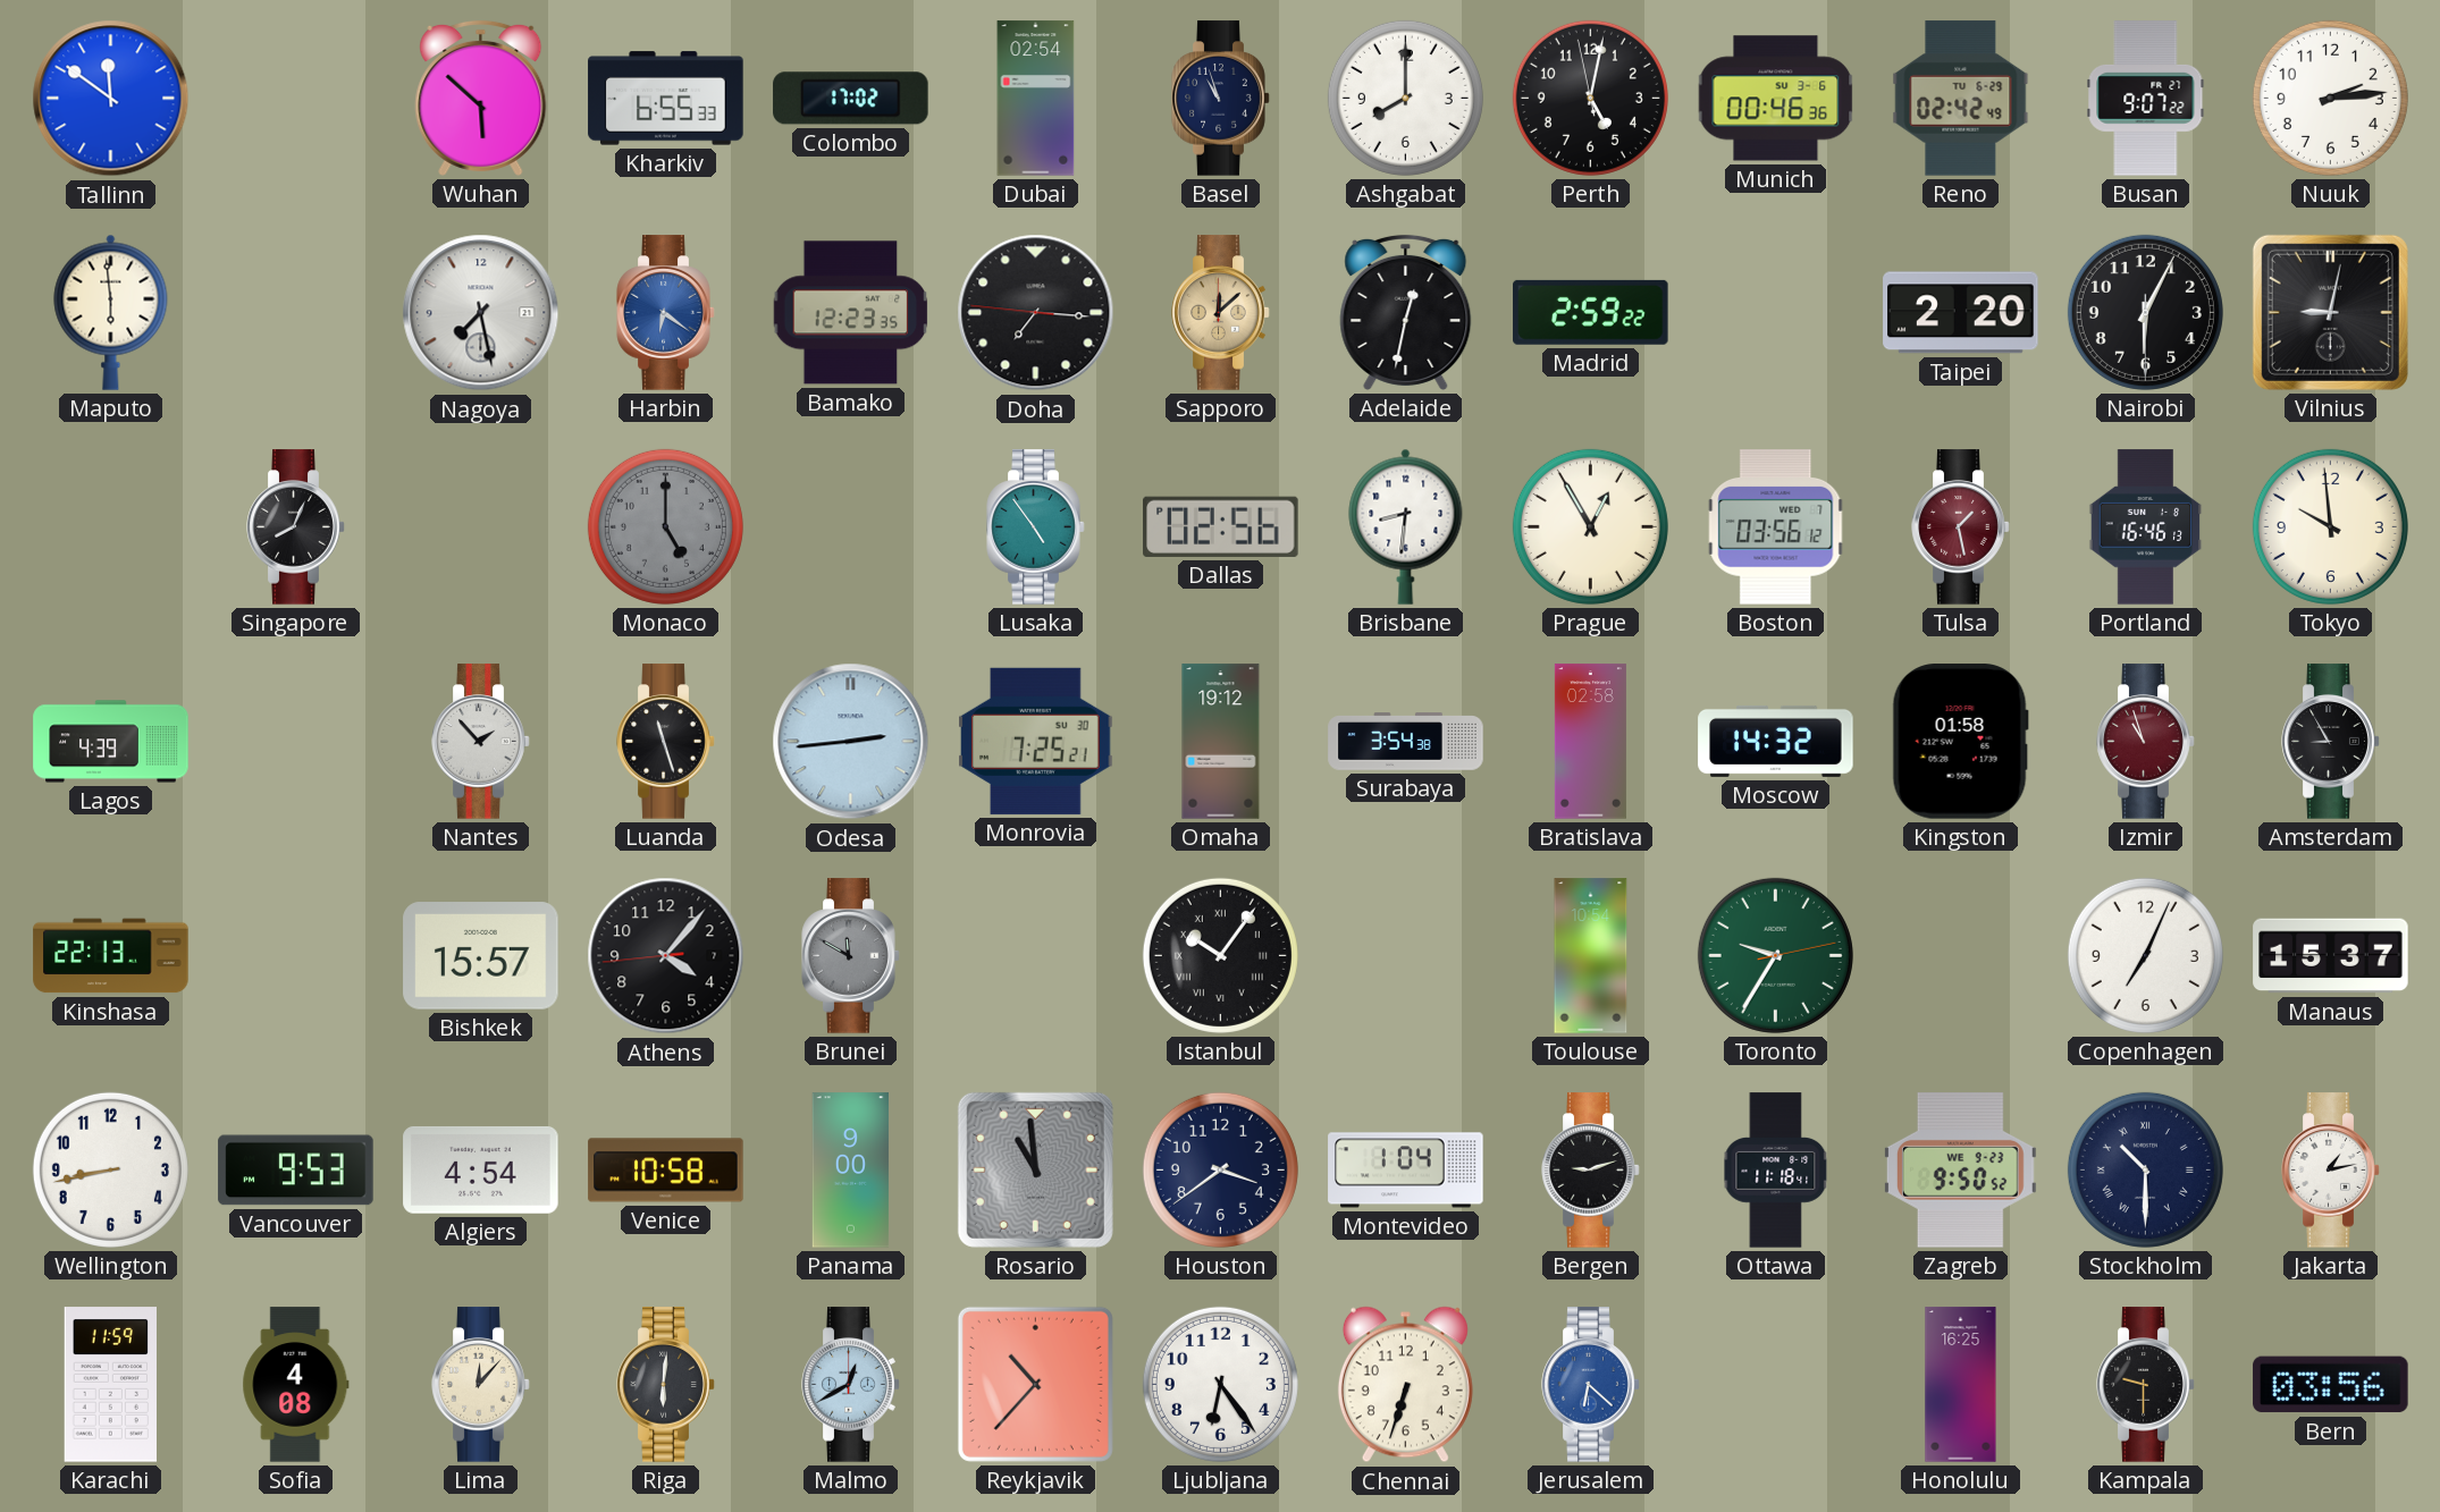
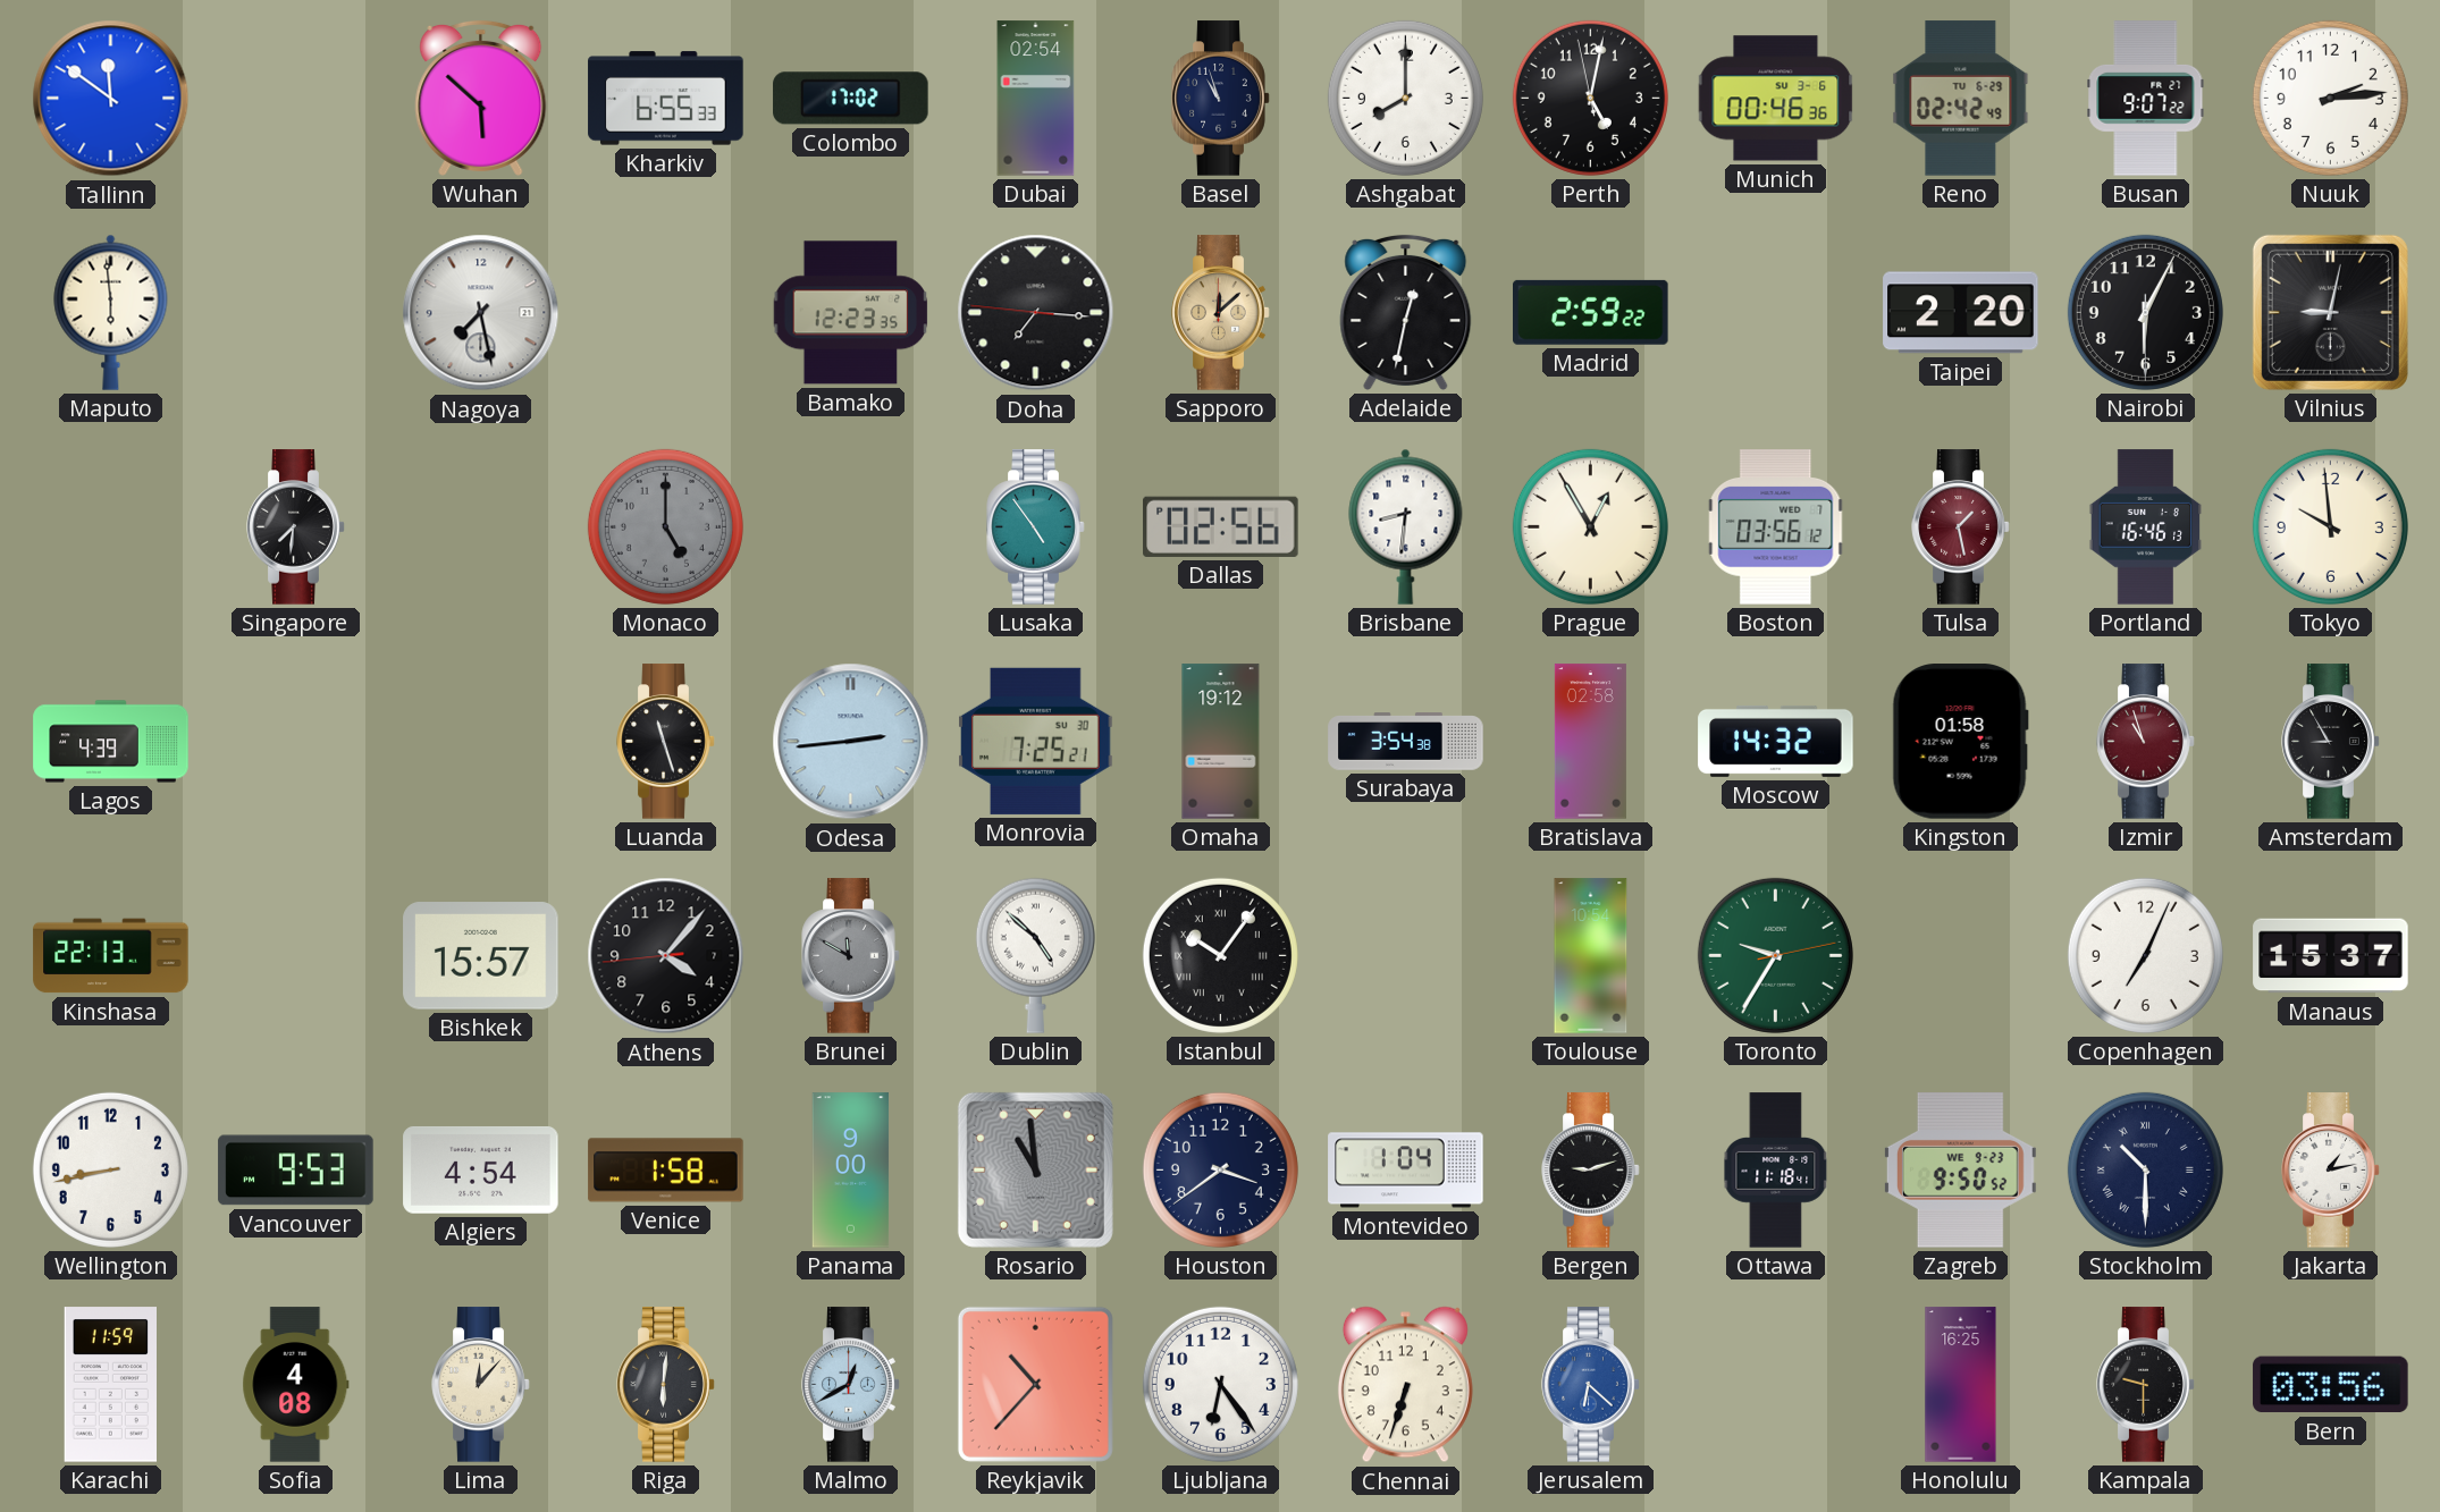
Harbin: 6:21 -> none
Singapore: 8:04 -> 7:31
Nantes: 1:53 -> none
Dublin: none -> 4:52
Venice: 10:58 -> 1:58
